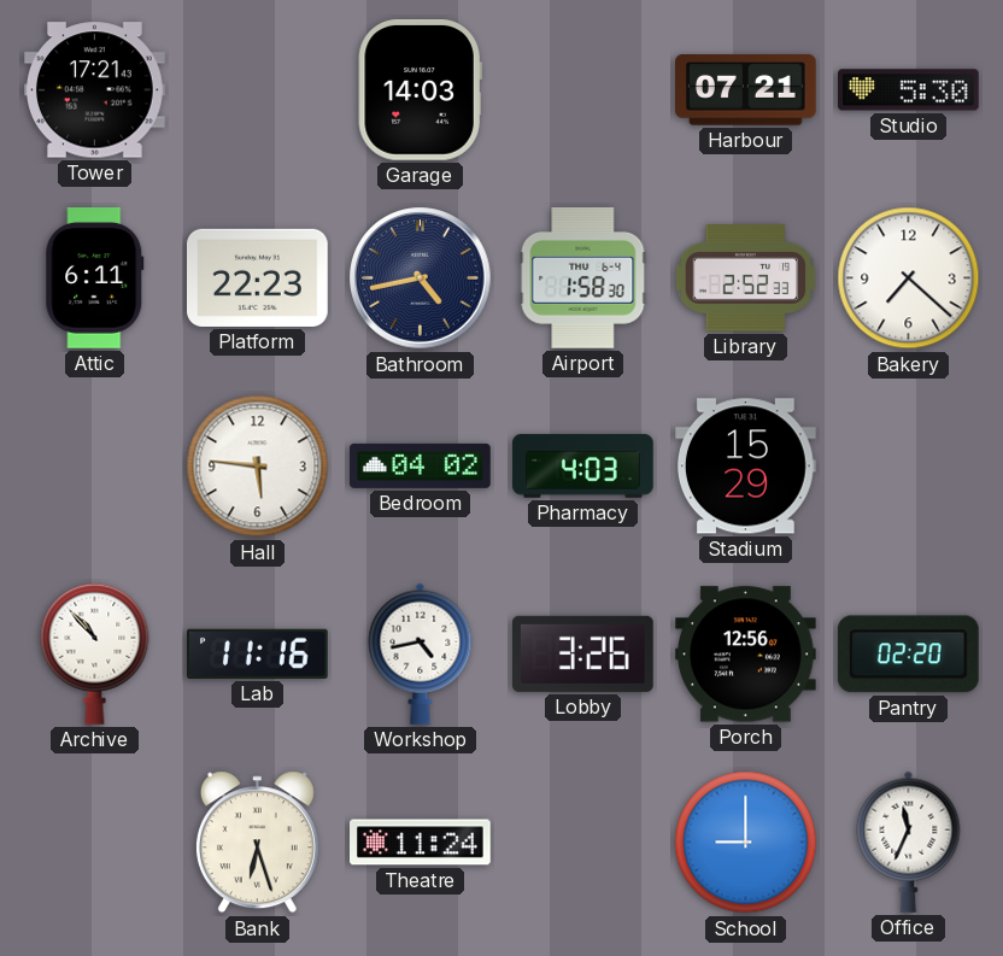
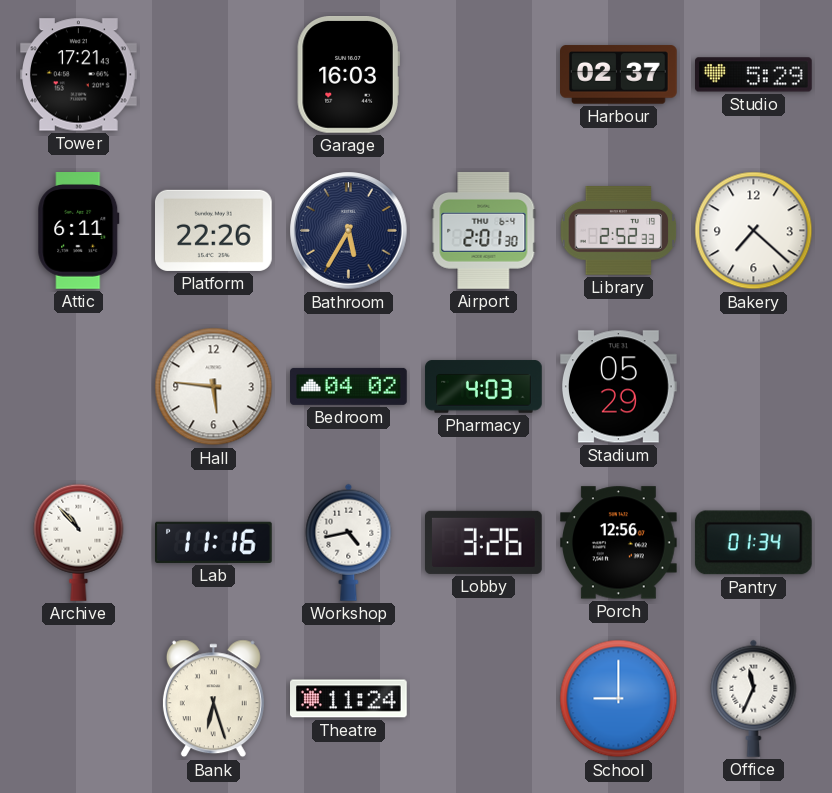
Garage: 14:03 -> 16:03
Harbour: 07:21 -> 02:37
Studio: 5:30 -> 5:29
Platform: 22:23 -> 22:26
Bathroom: 4:43 -> 5:35
Airport: 1:58 -> 2:01
Stadium: 15:29 -> 05:29
Pantry: 02:20 -> 01:34
